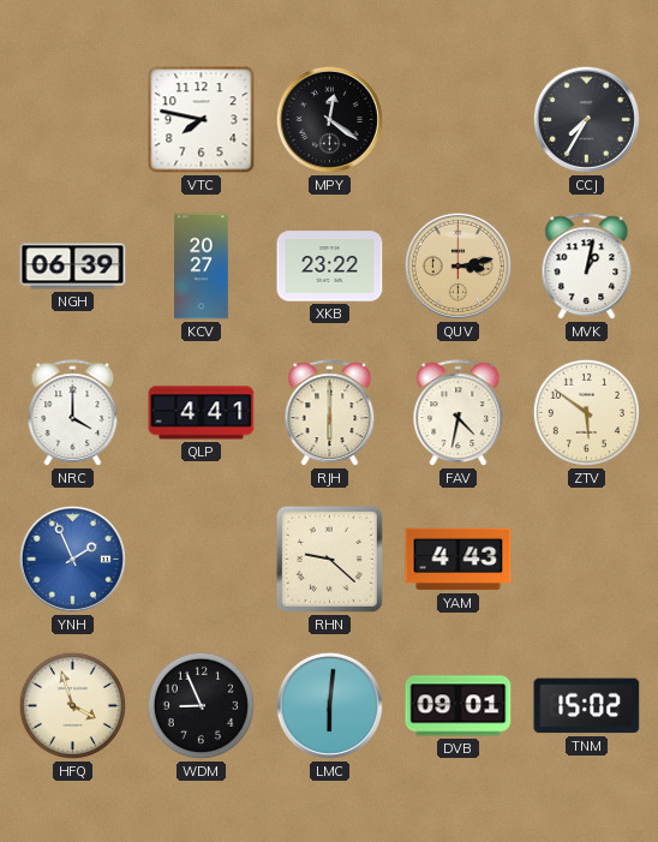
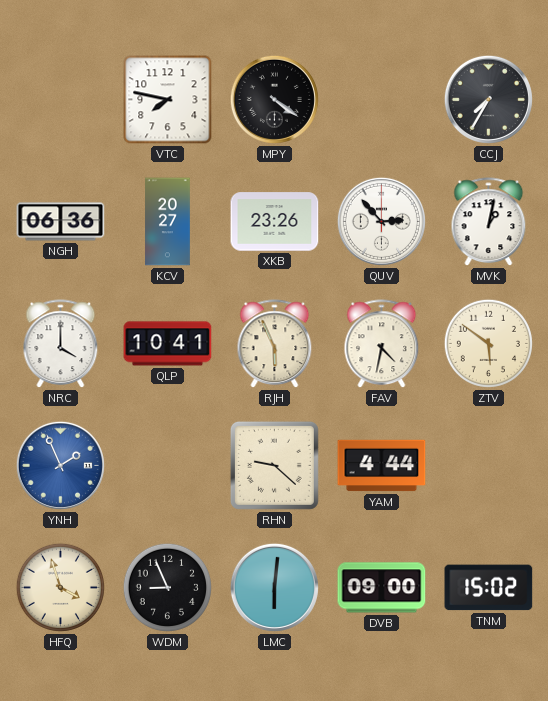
MPY: 12:21 -> 4:21
NGH: 06:39 -> 06:36
XKB: 23:22 -> 23:26
QUV: 3:13 -> 2:53
QUV dial: champagne -> white
QLP: 4:41 -> 10:41
RJH: 6:00 -> 5:56
YAM: 4:43 -> 4:44
DVB: 09:01 -> 09:00
